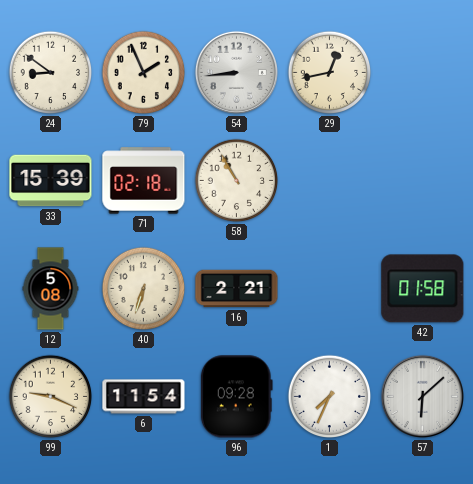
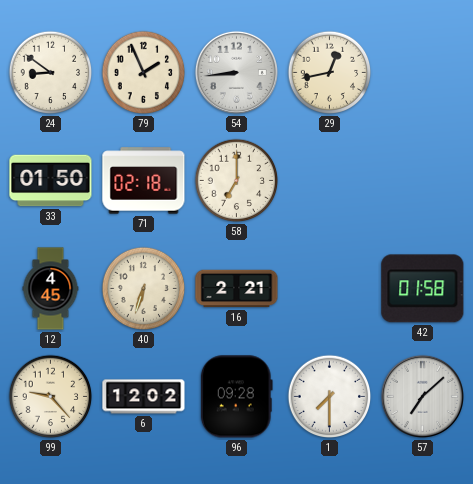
33: 15:39 -> 01:50
58: 10:55 -> 7:00
12: 5:08 -> 4:45
99: 9:19 -> 9:23
6: 11:54 -> 12:02
1: 7:34 -> 7:30
57: 6:08 -> 7:08
